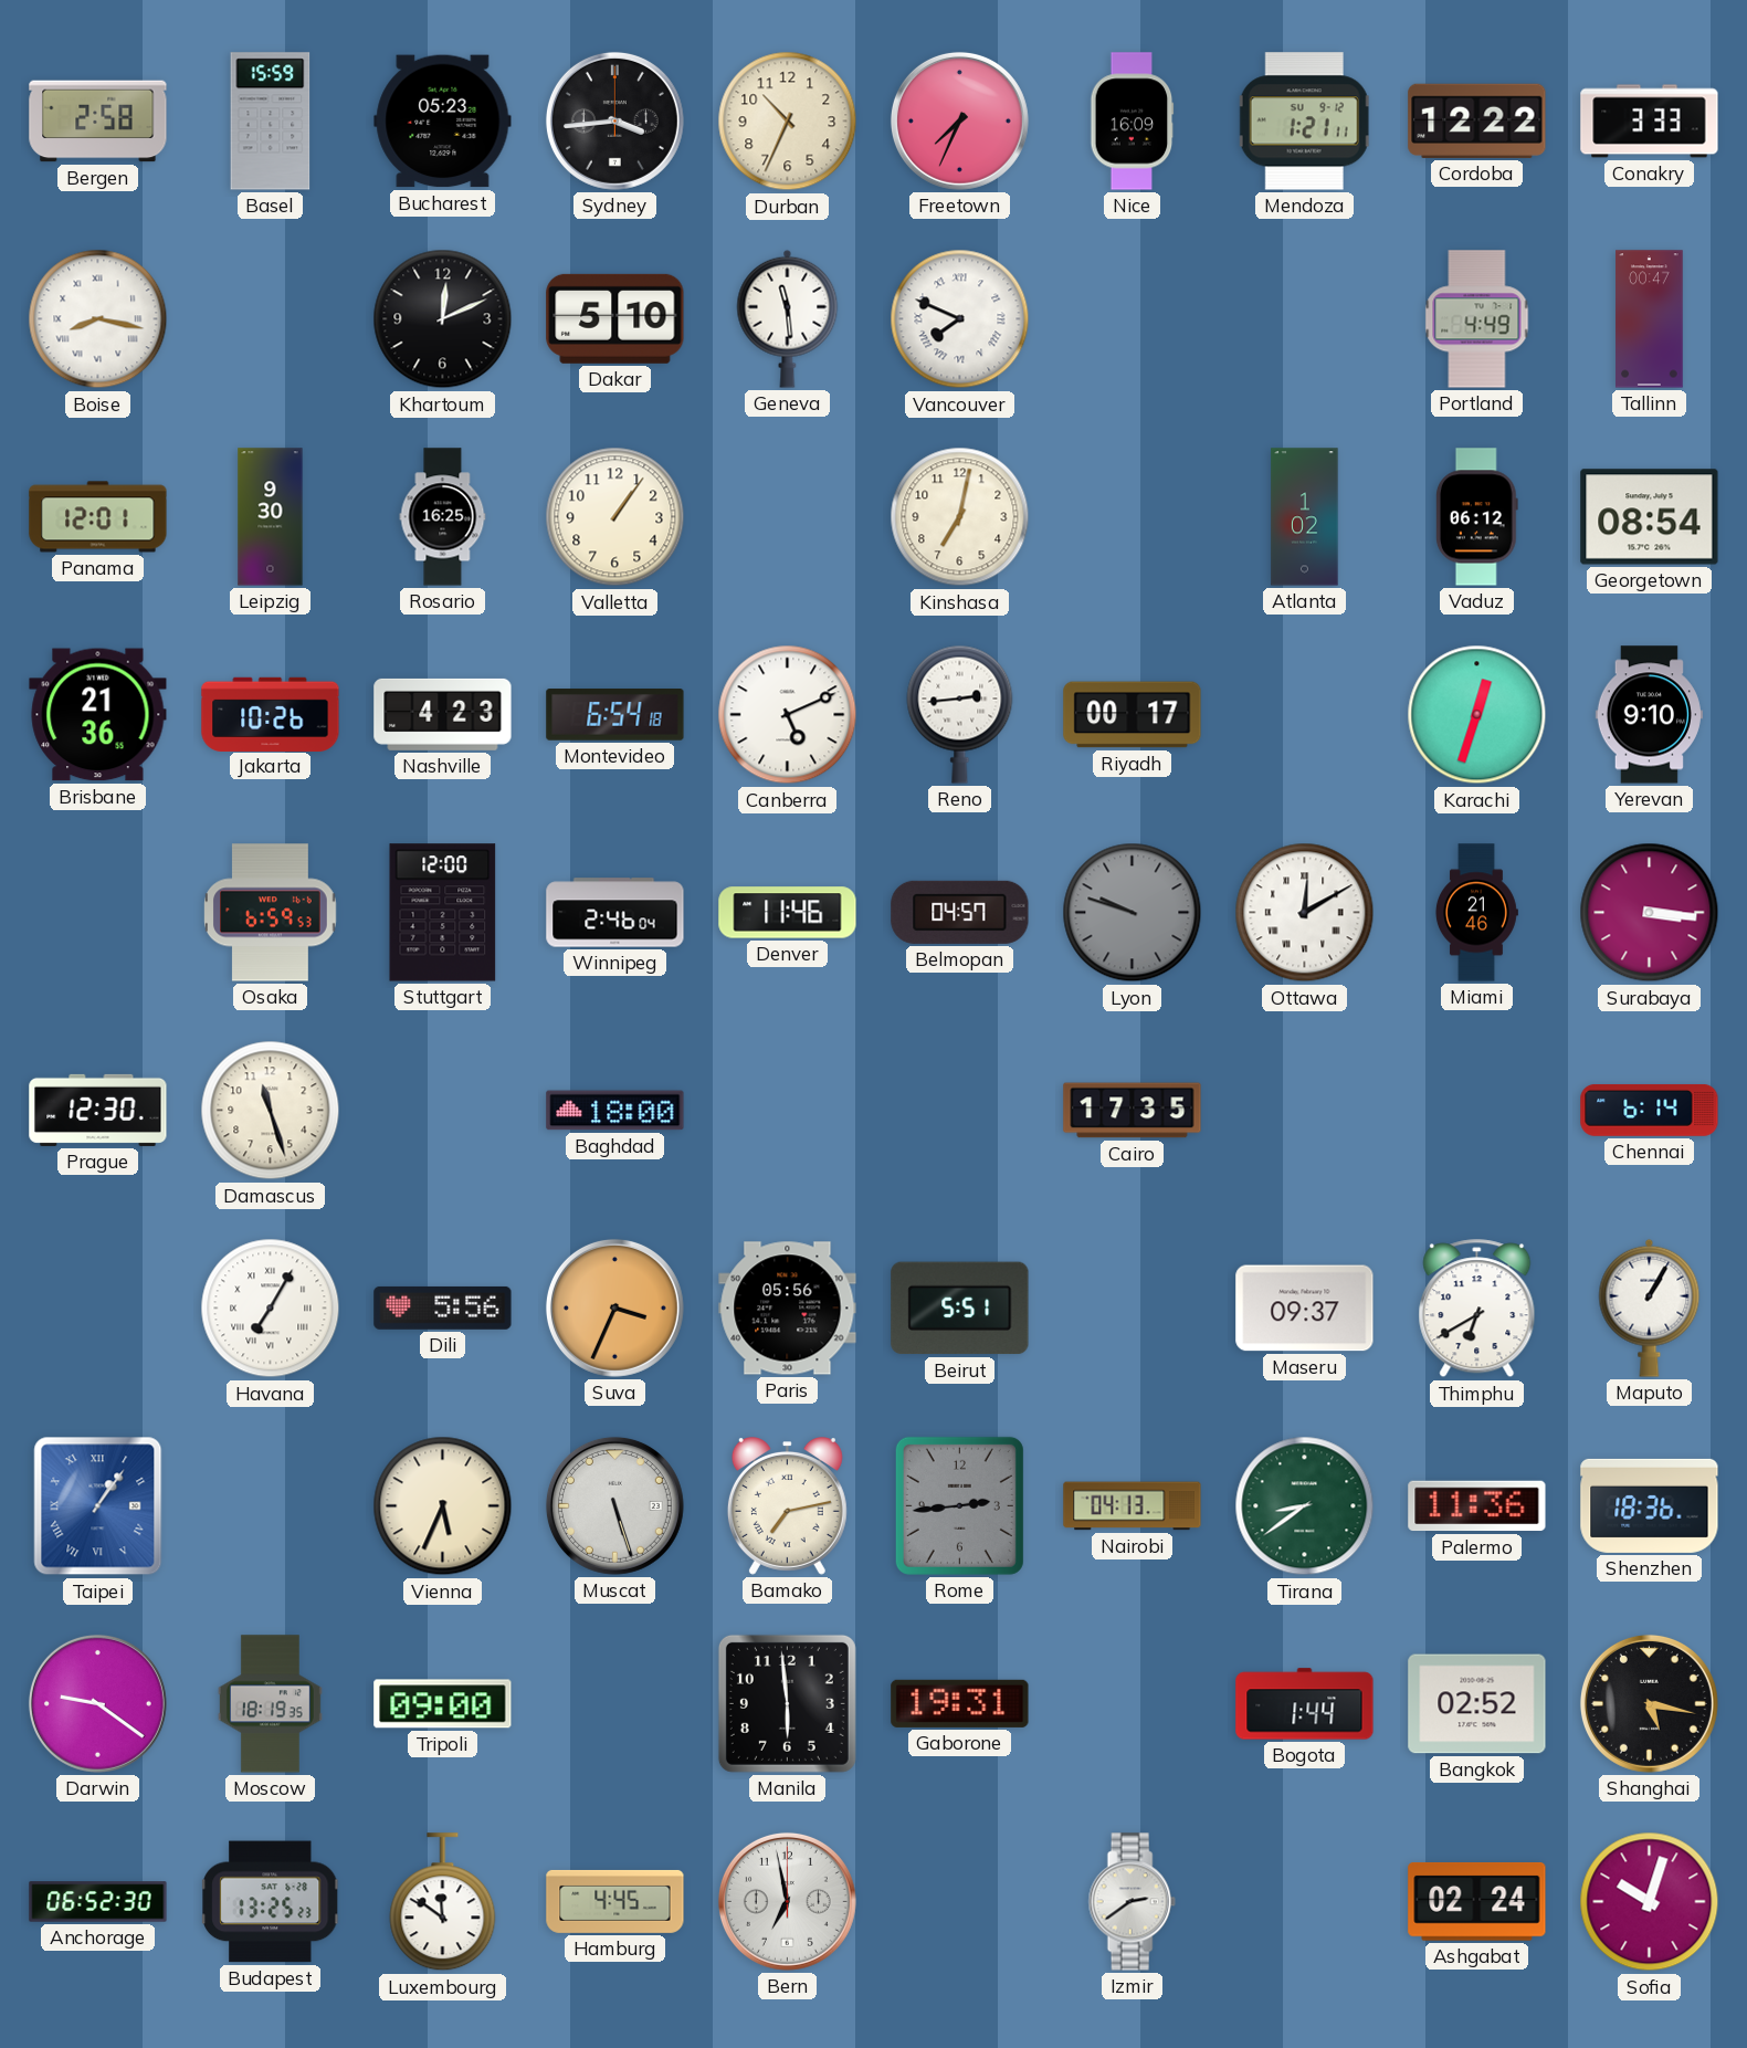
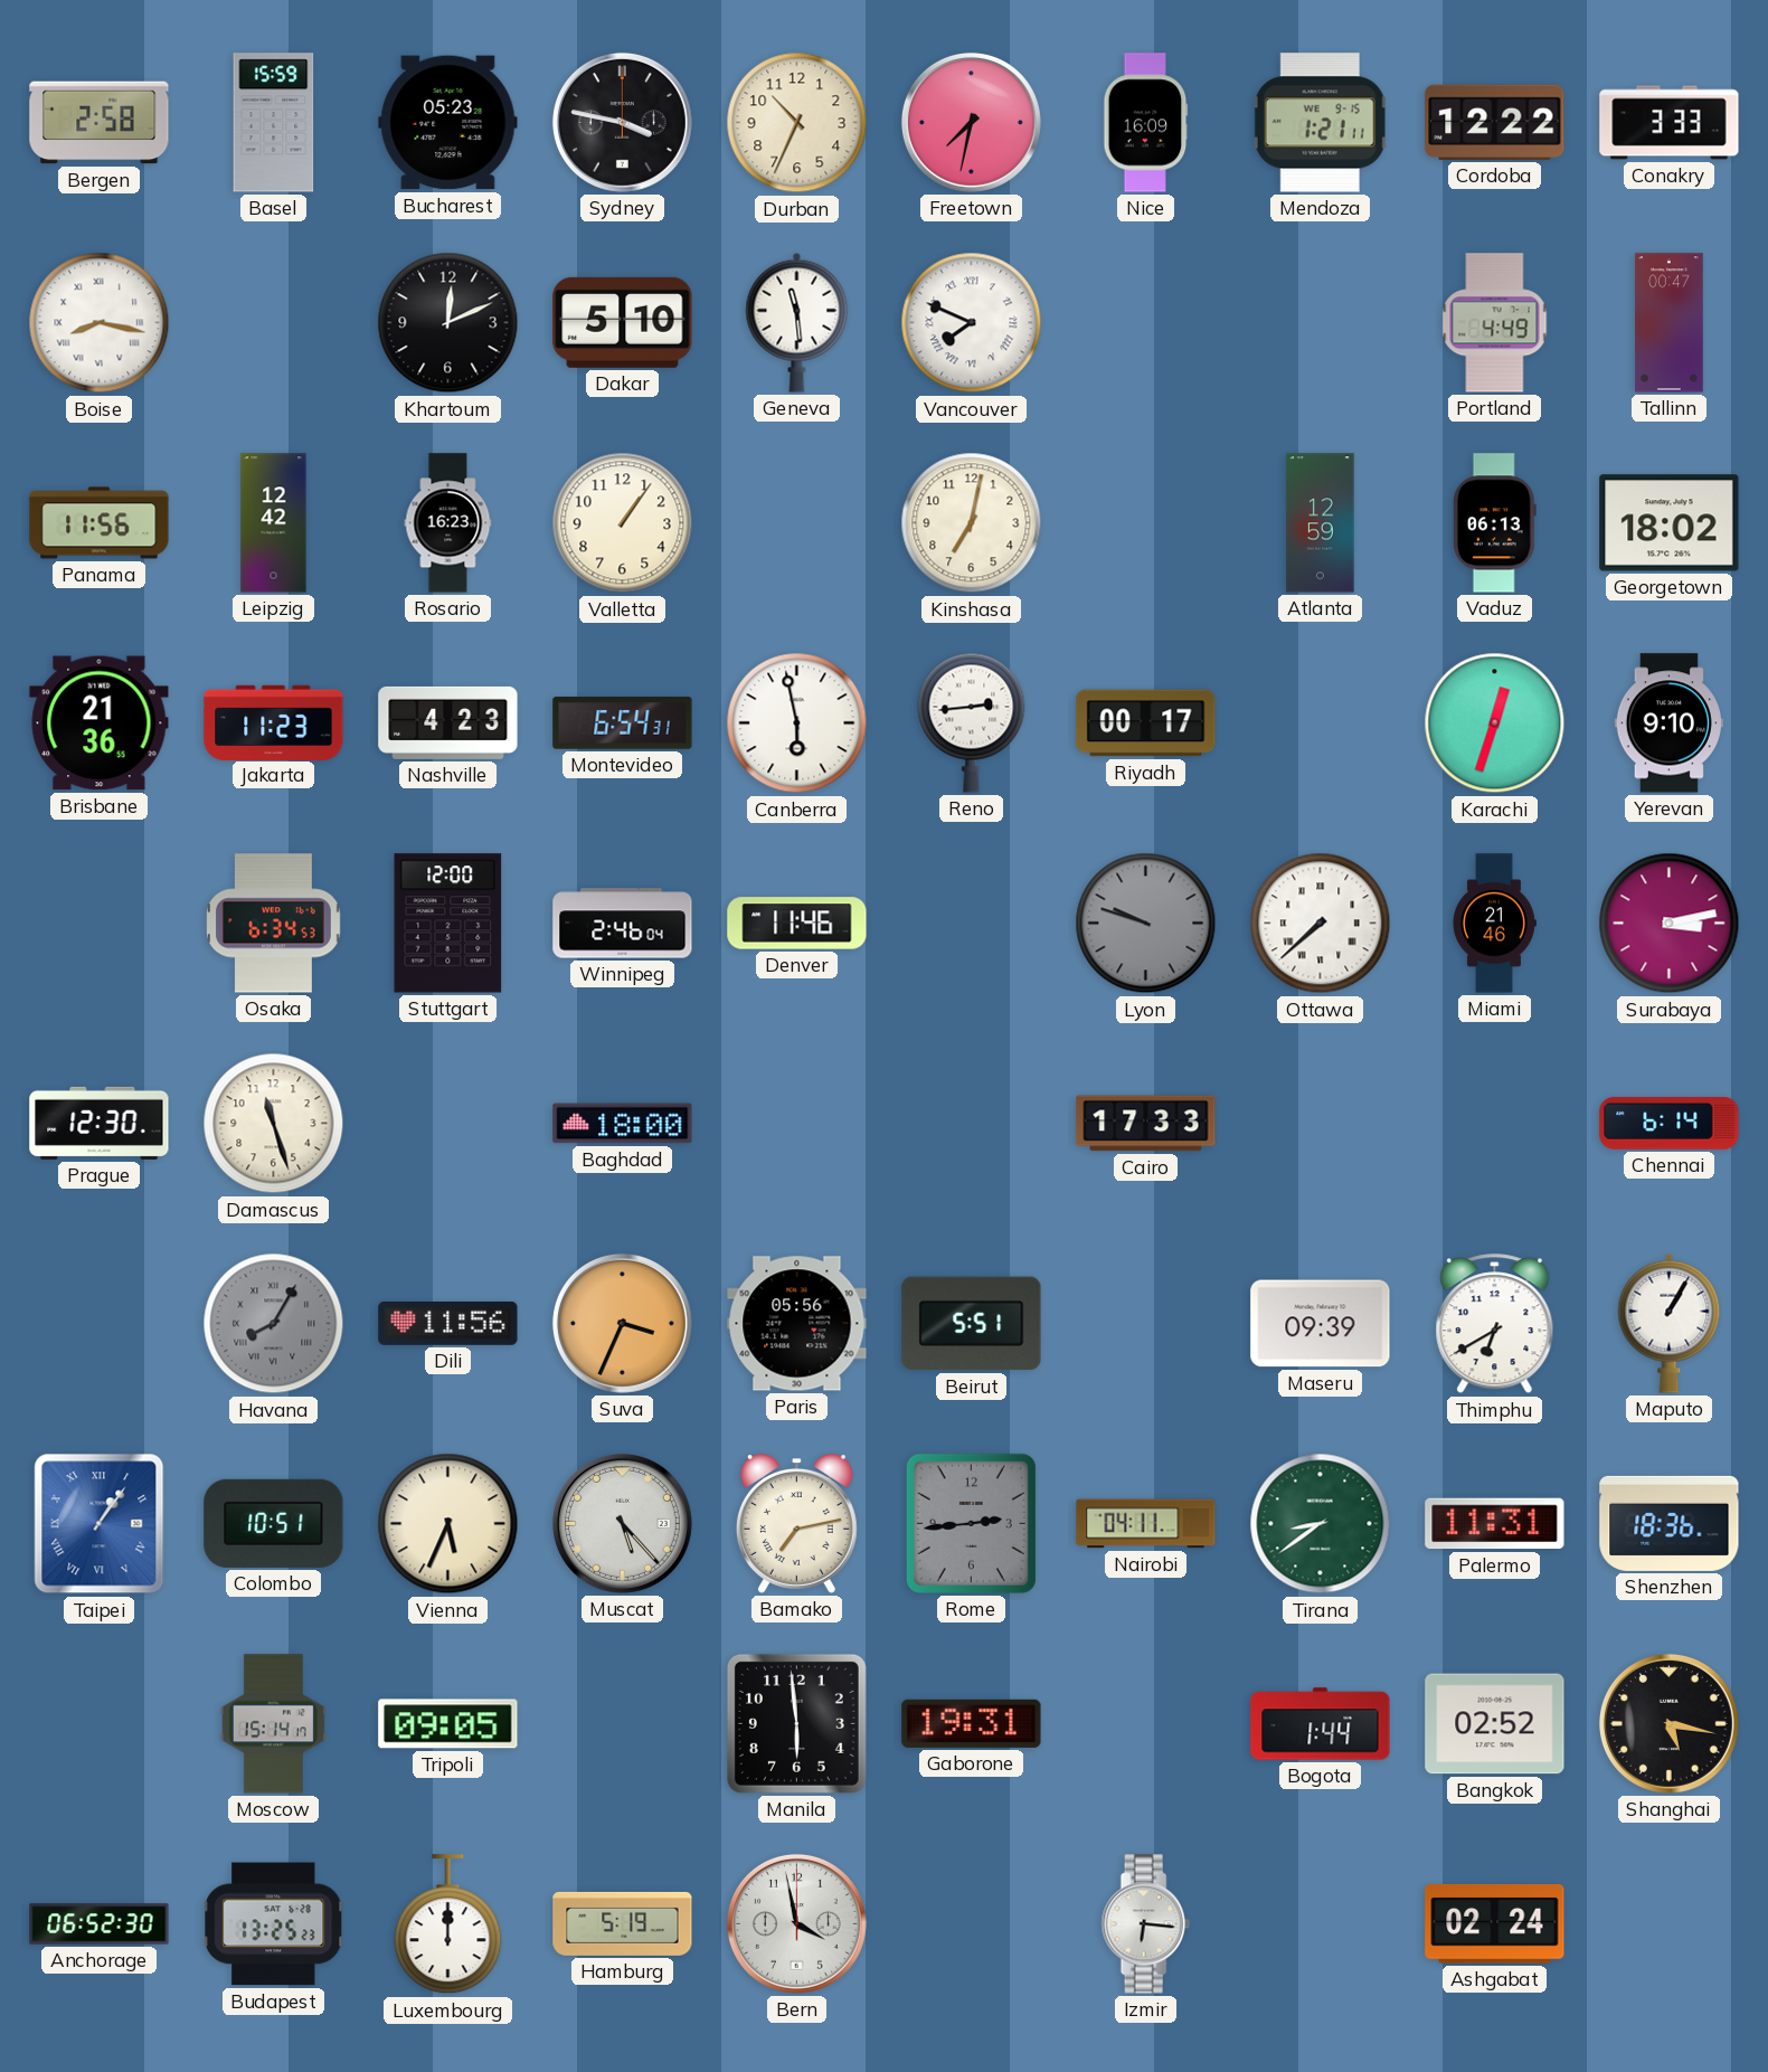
Sydney: 3:44 -> 3:47
Freetown: 7:34 -> 7:32
Mendoza date: SU 9-12 -> WE 9-15
Panama: 12:01 -> 11:56
Leipzig: 9:30 -> 12:42
Rosario: 16:25 -> 16:23
Atlanta: 1:02 -> 12:59
Vaduz: 06:12 -> 06:13
Georgetown: 08:54 -> 18:02
Jakarta: 10:26 -> 11:23
Montevideo: 6:54:18 -> 6:54:31
Canberra: 5:11 -> 5:58
Osaka: 6:59 -> 6:34
Belmopan: 04:57 -> none
Ottawa: 12:10 -> 7:38
Surabaya: 3:16 -> 3:13
Cairo: 17:35 -> 17:33
Havana: 7:05 -> 8:05
Havana dial: white -> grey
Dili: 5:56 -> 11:56
Maseru: 09:37 -> 09:39
Colombo: none -> 10:51
Muscat: 5:27 -> 5:23
Nairobi: 04:13 -> 04:11
Palermo: 11:36 -> 11:31
Darwin: 9:21 -> none
Moscow: 18:19 -> 15:14
Tripoli: 09:00 -> 09:05
Luxembourg: 11:51 -> 12:00
Hamburg: 4:45 -> 5:19
Bern: 6:58 -> 3:58
Izmir: 2:39 -> 6:16
Sofia: 10:03 -> none
